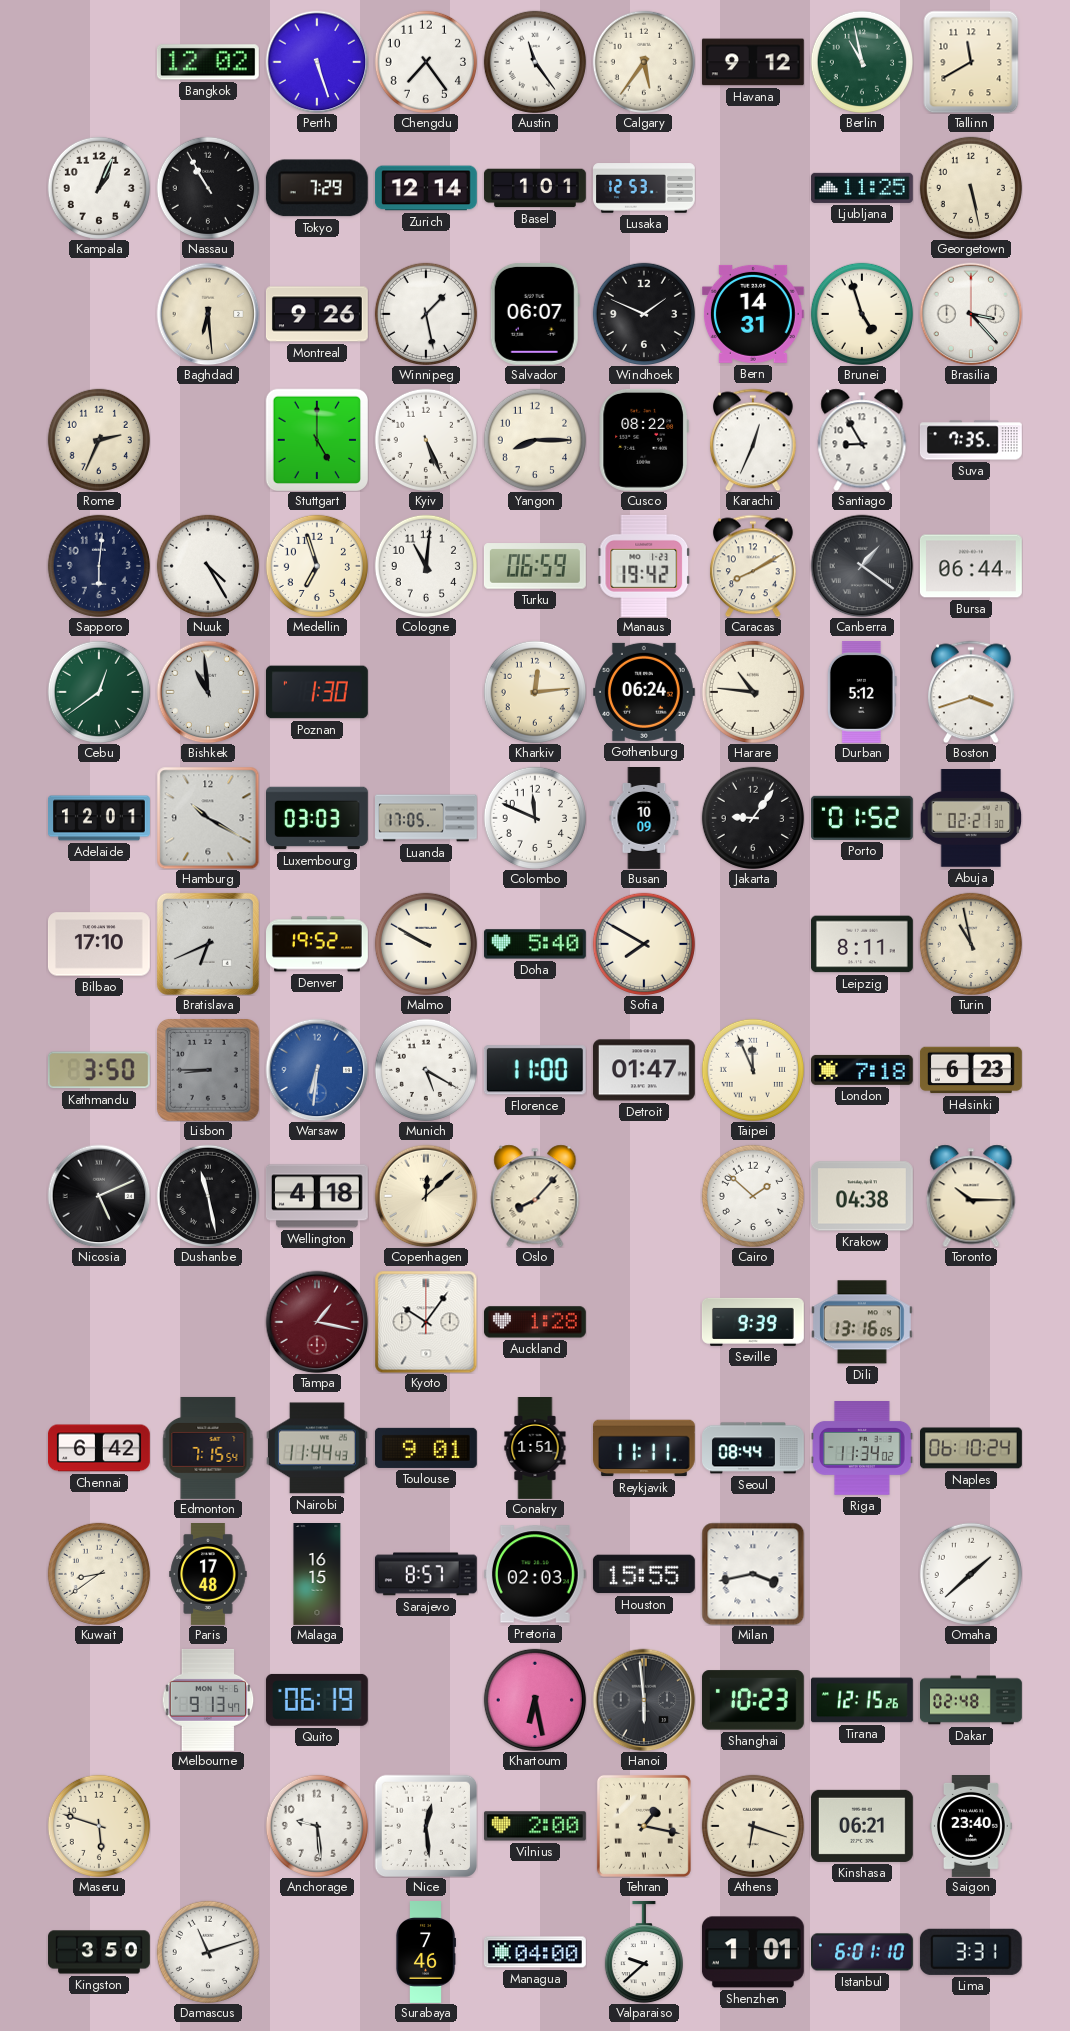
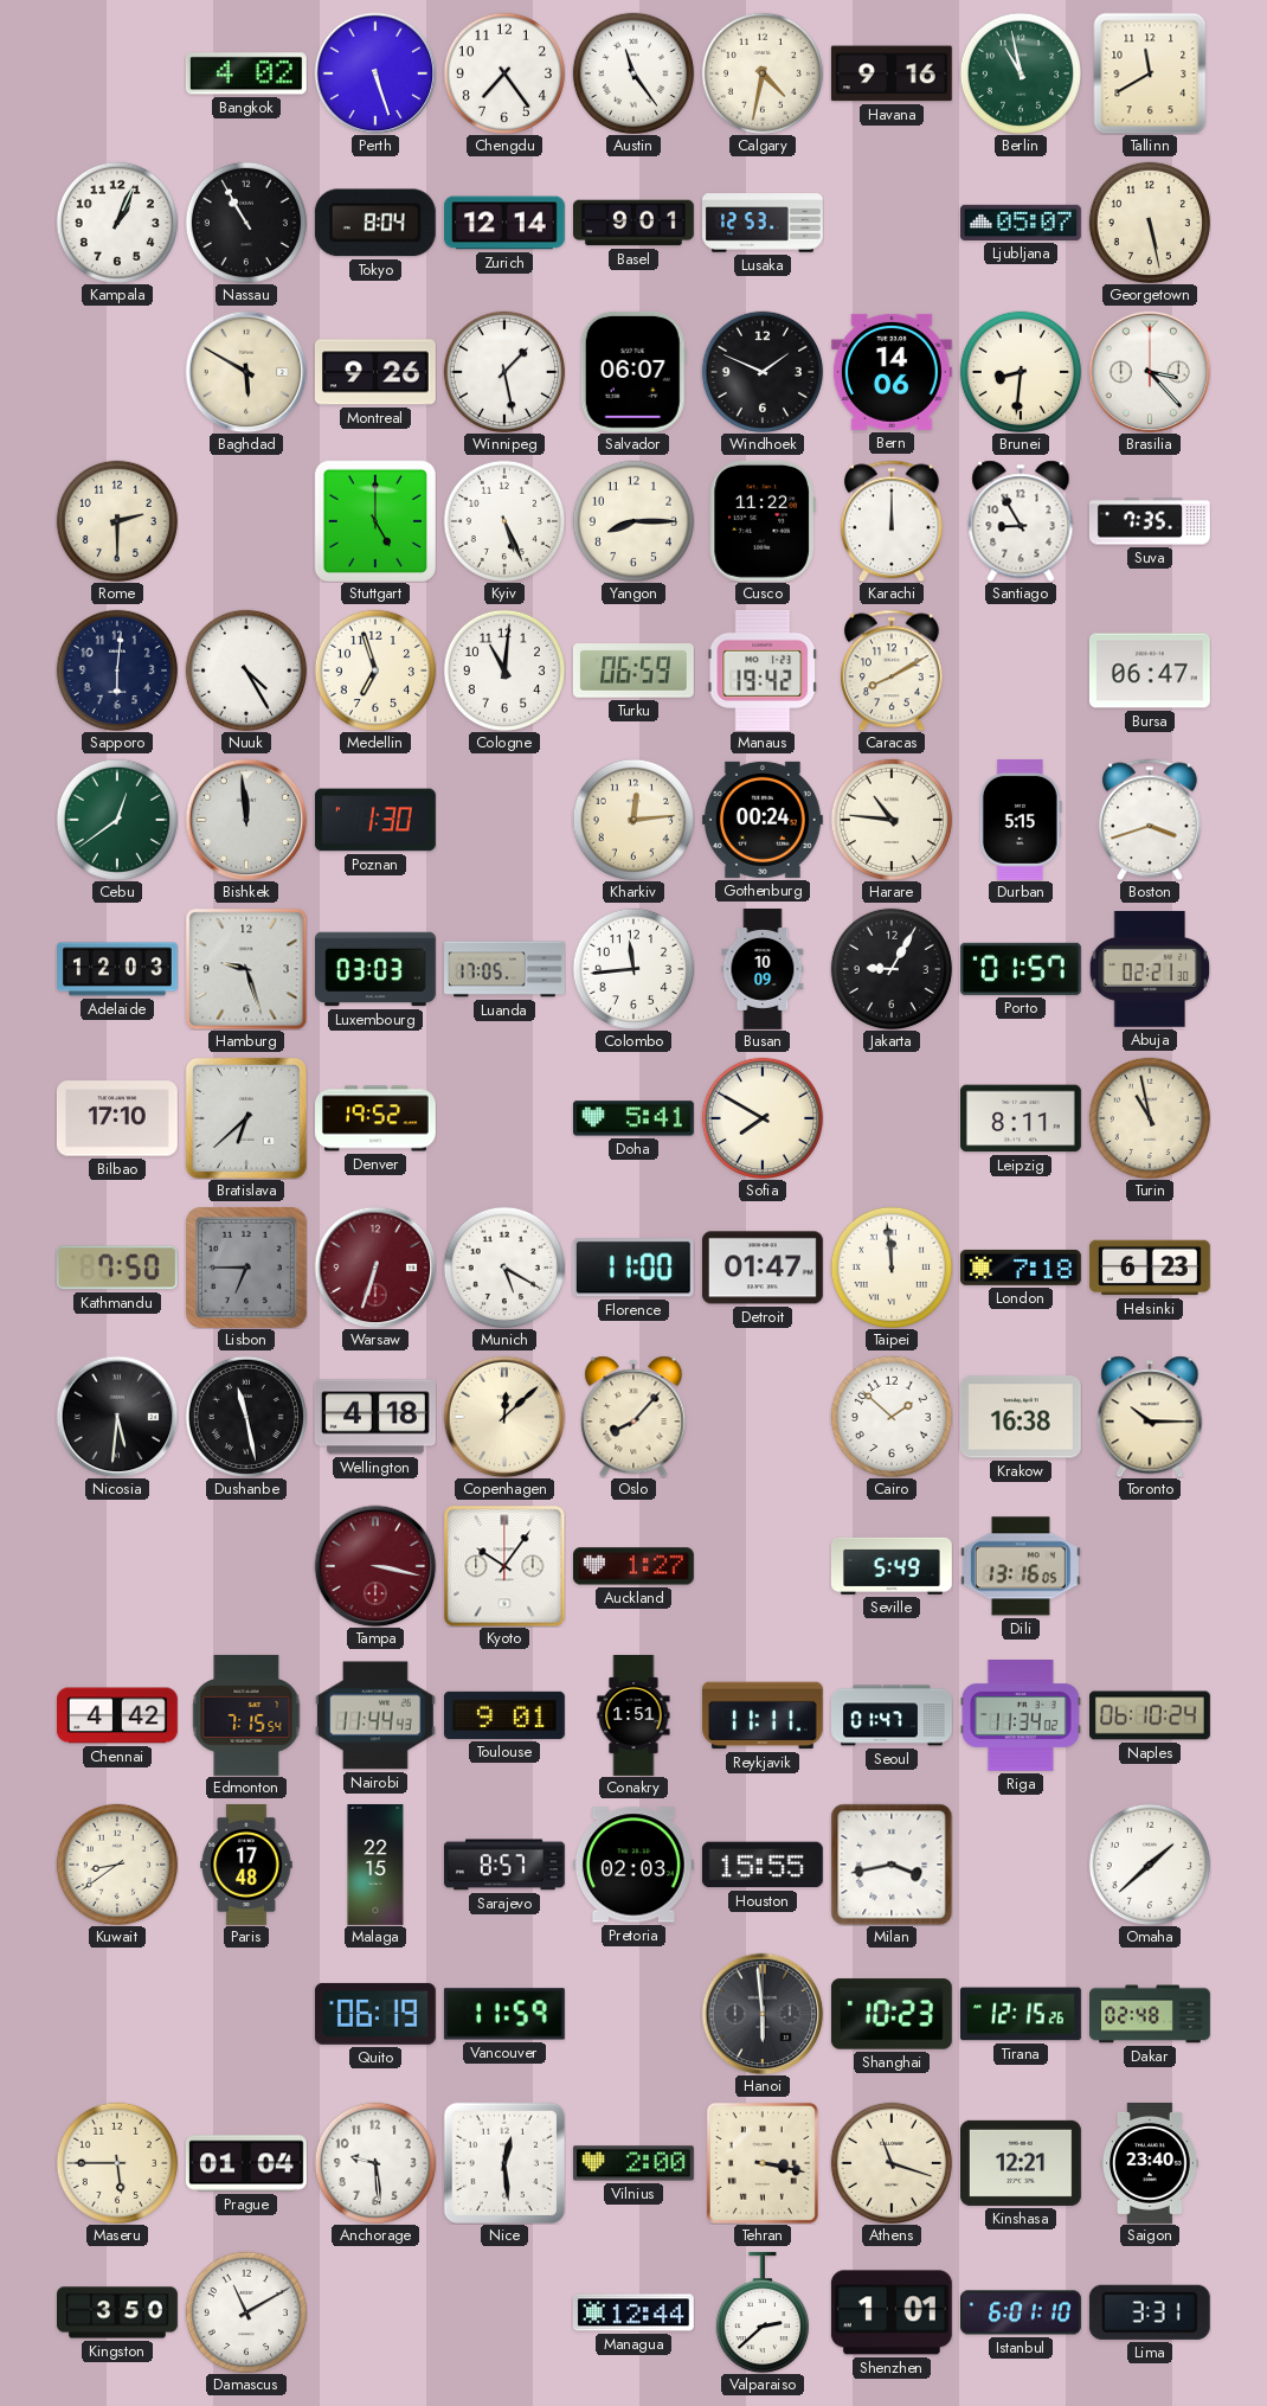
Bangkok: 12:02 -> 4:02
Calgary: 5:36 -> 4:32
Havana: 9:12 -> 9:16
Tokyo: 7:29 -> 8:04
Basel: 1:01 -> 9:01
Ljubljana: 11:25 -> 05:07
Baghdad: 6:29 -> 5:50
Bern: 14:31 -> 14:06
Brunei: 4:57 -> 8:31
Rome: 2:34 -> 2:30
Cusco: 08:22 -> 11:22
Karachi: 12:34 -> 12:00
Canberra: 1:21 -> none
Bursa: 06:44 -> 06:47
Bishkek: 10:59 -> 11:59
Gothenburg: 06:24 -> 00:24
Durban: 5:12 -> 5:15
Adelaide: 12:01 -> 12:03
Hamburg: 10:20 -> 9:27
Colombo: 11:49 -> 11:44
Jakarta: 9:06 -> 9:05
Porto: 01:52 -> 01:57
Bratislava: 6:41 -> 6:38
Malmo: 9:50 -> none
Doha: 5:40 -> 5:41
Kathmandu: 3:50 -> 7:50
Lisbon: 8:45 -> 6:45
Warsaw: 6:31 -> 6:33
Warsaw dial: blue -> burgundy
Taipei: 11:56 -> 11:59
Nicosia: 5:11 -> 5:31
Krakow: 04:38 -> 16:38
Tampa: 1:17 -> 3:17
Auckland: 1:28 -> 1:27
Seville: 9:39 -> 5:49
Chennai: 6:42 -> 4:42
Seoul: 08:44 -> 01:47
Malaga: 16:15 -> 22:15
Melbourne: 9:13 -> none
Vancouver: none -> 11:59
Khartoum: 6:28 -> none
Maseru: 5:48 -> 5:45
Prague: none -> 01:04
Tehran: 1:17 -> 3:17
Athens: 6:18 -> 11:18
Kinshasa: 06:21 -> 12:21
Damascus: 11:12 -> 11:10
Surabaya: 7:46 -> none
Managua: 04:00 -> 12:44
Valparaiso: 9:38 -> 2:38
